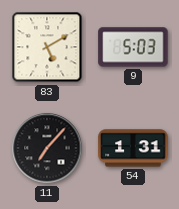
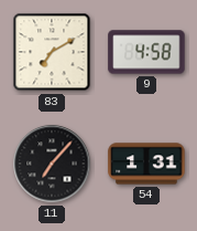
83: 5:10 -> 7:10
9: 5:03 -> 4:58
